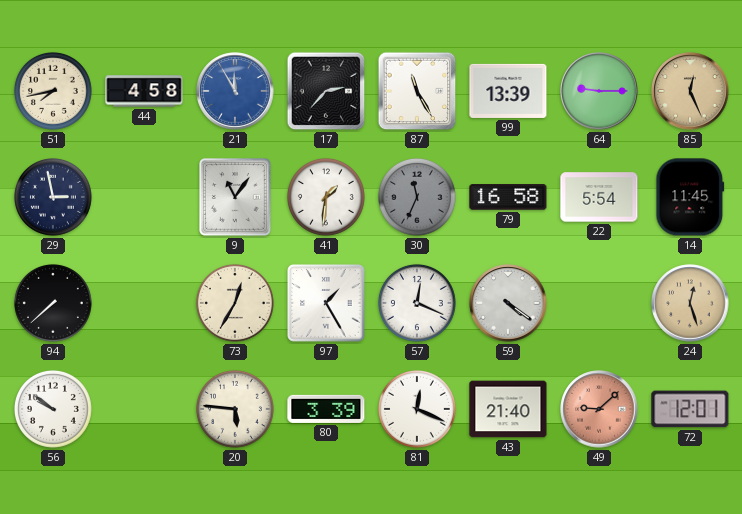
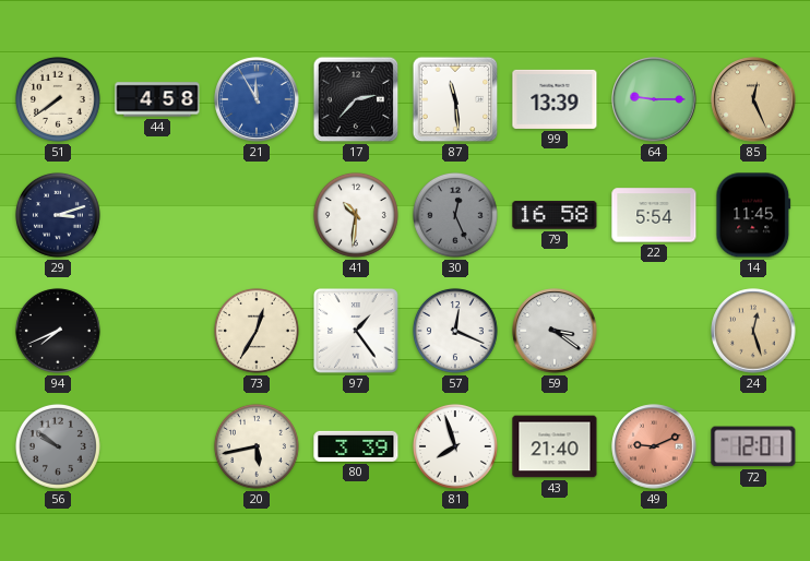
51: 7:43 -> 7:39
87: 11:25 -> 11:29
29: 2:58 -> 3:12
9: 11:06 -> none
41: 1:31 -> 10:31
30: 11:34 -> 12:26
94: 7:38 -> 7:41
97: 1:25 -> 1:24
59: 4:21 -> 3:21
56 dial: white -> grey
20: 5:46 -> 5:43
81: 12:19 -> 7:57
49: 9:08 -> 9:11
